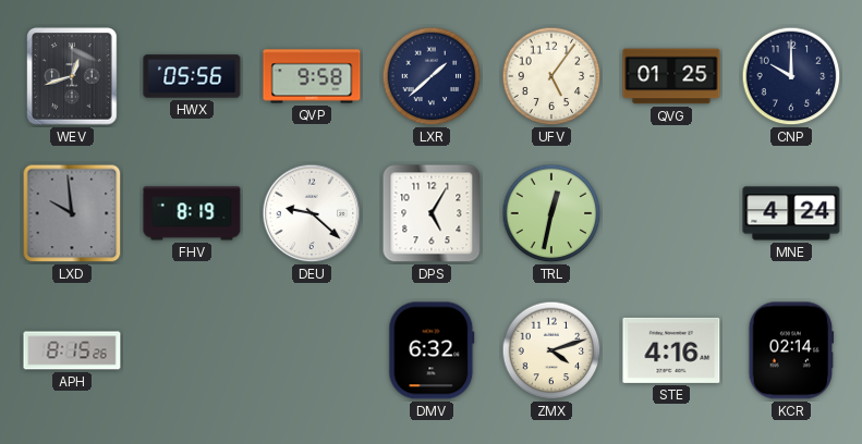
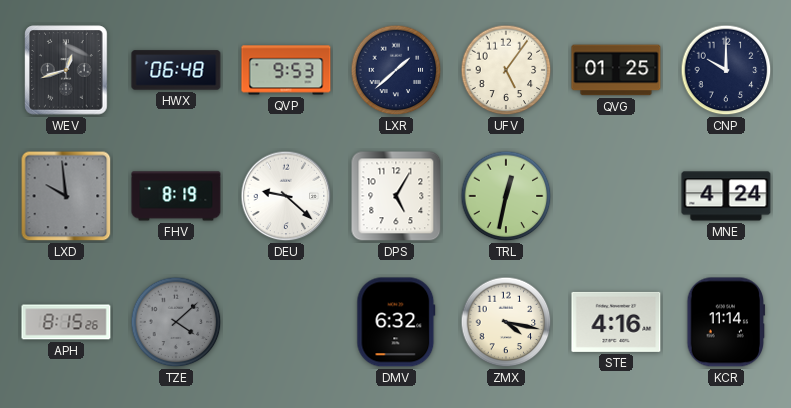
HWX: 05:56 -> 06:48
QVP: 9:58 -> 9:53
TZE: none -> 4:08
ZMX: 4:12 -> 4:17
KCR: 02:14 -> 11:14
